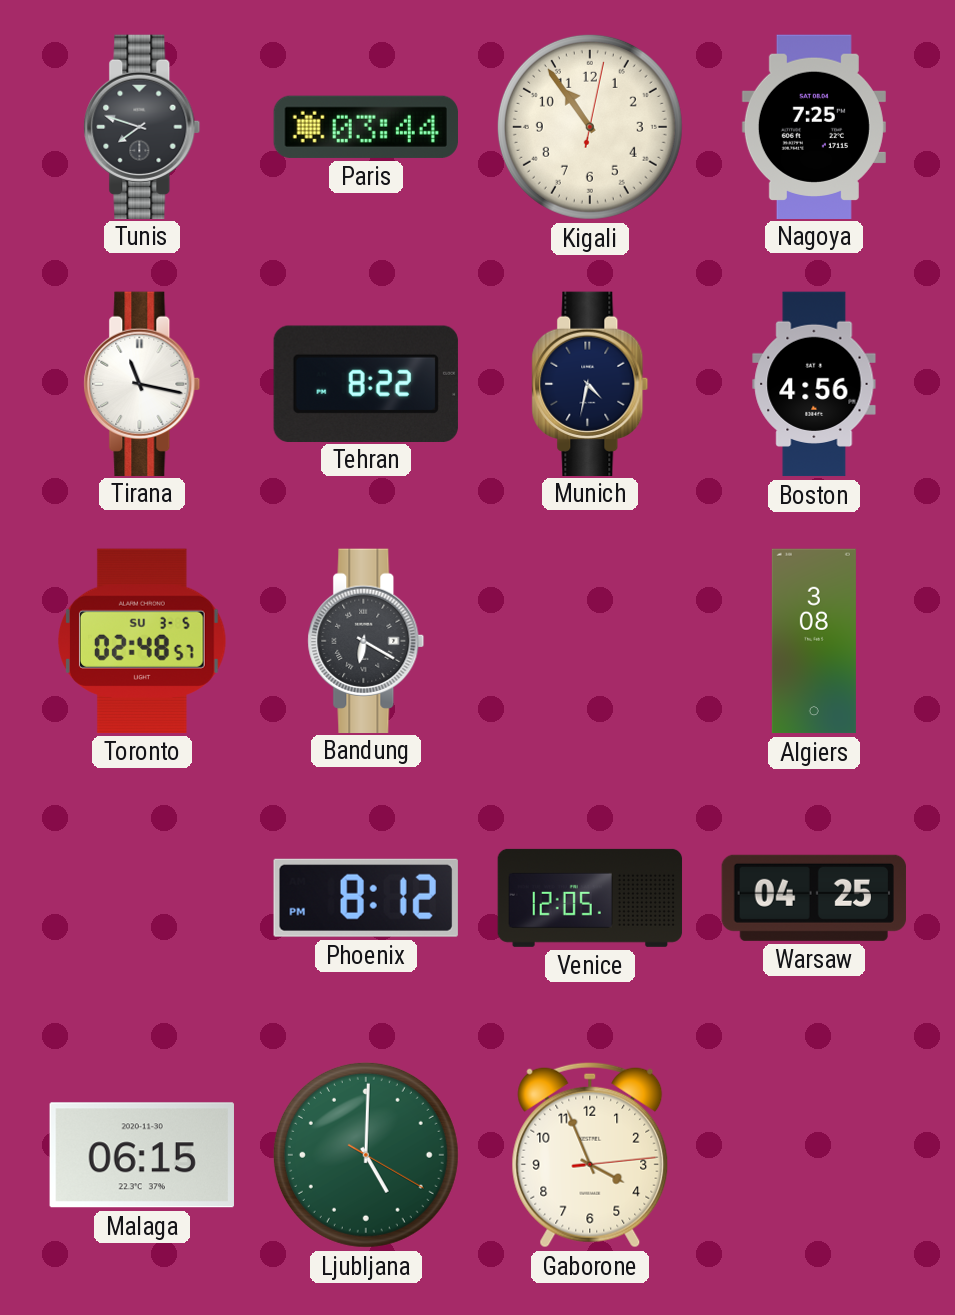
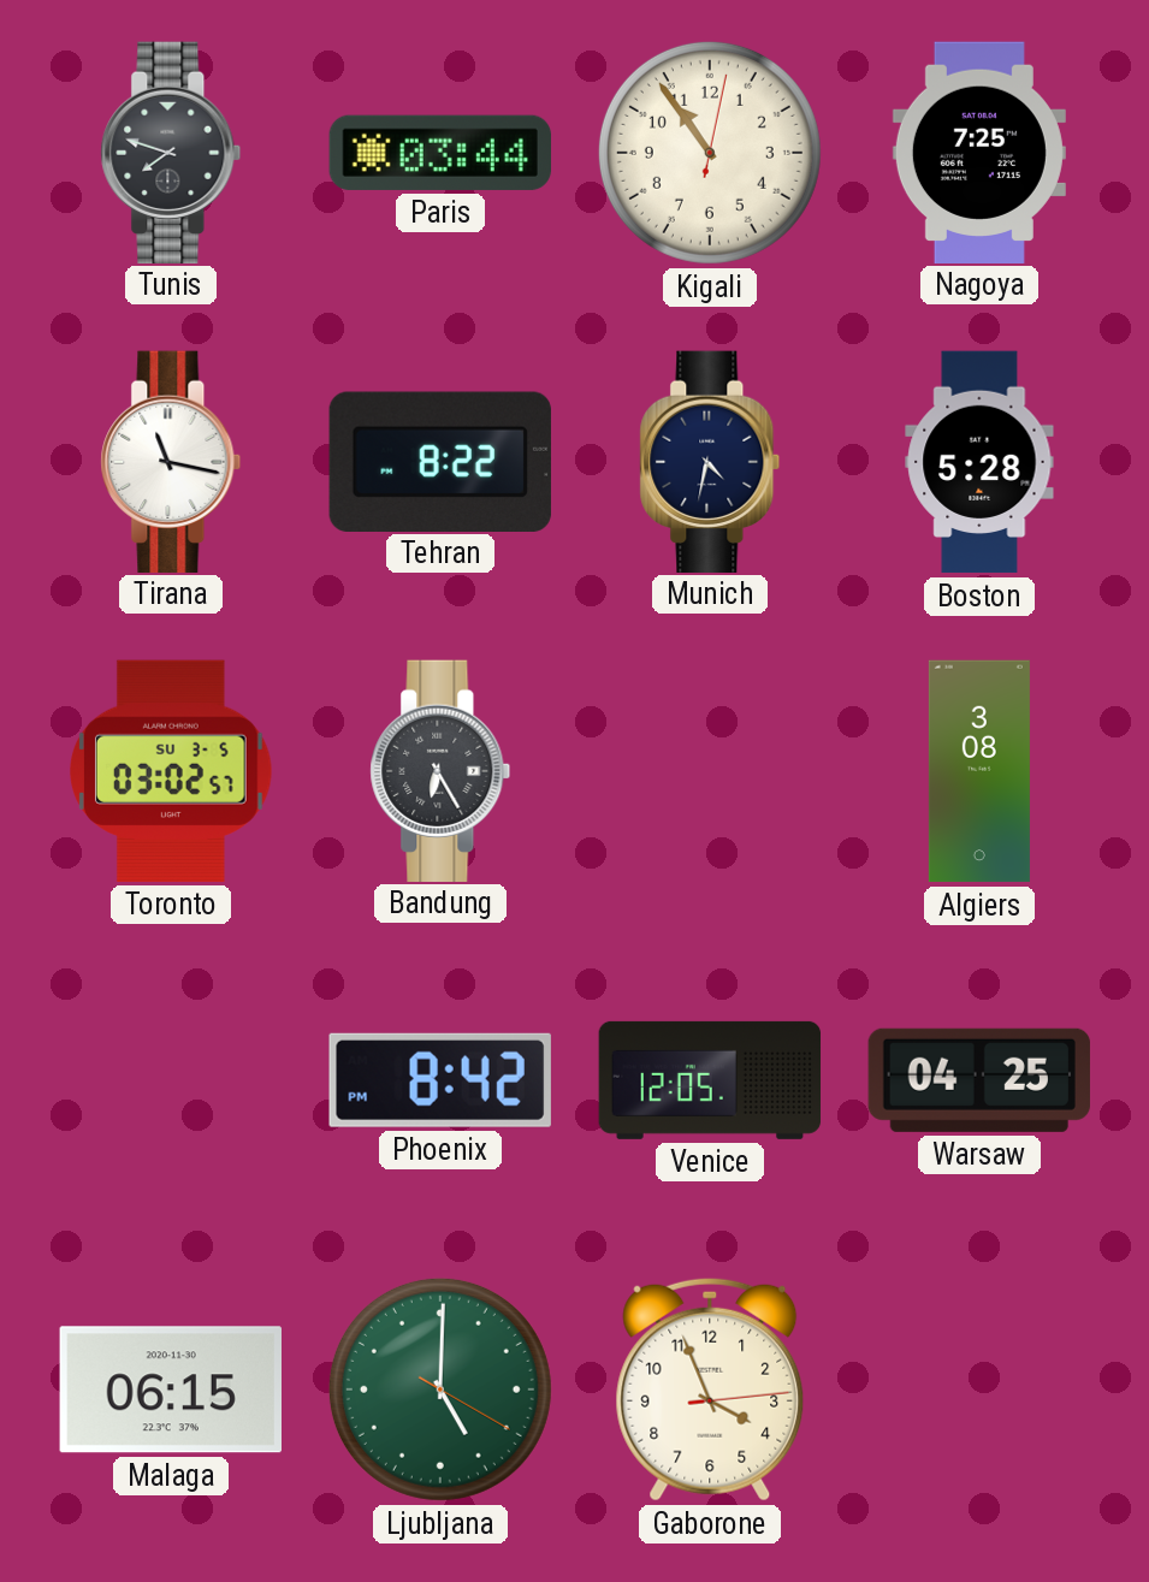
Boston: 4:56 -> 5:28
Toronto: 02:48 -> 03:02
Bandung: 6:20 -> 6:25
Phoenix: 8:12 -> 8:42
